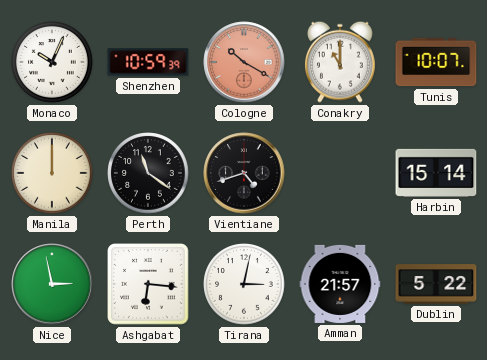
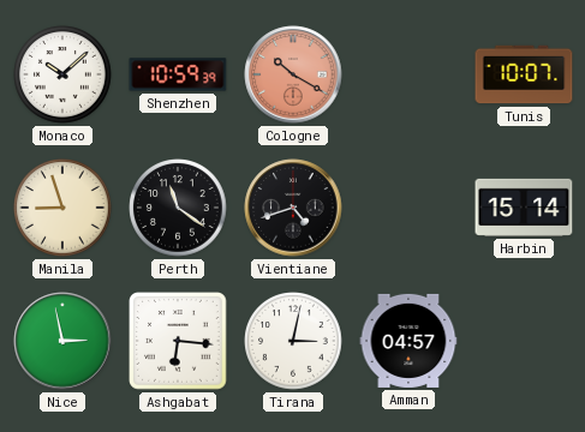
Monaco: 10:04 -> 10:08
Conakry: 11:00 -> none
Manila: 12:00 -> 8:57
Amman: 21:57 -> 04:57
Dublin: 5:22 -> none
